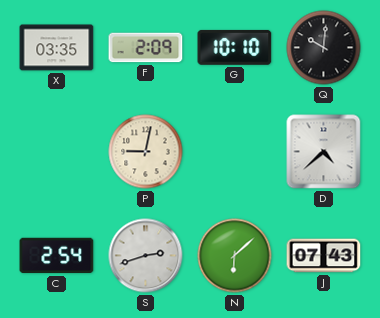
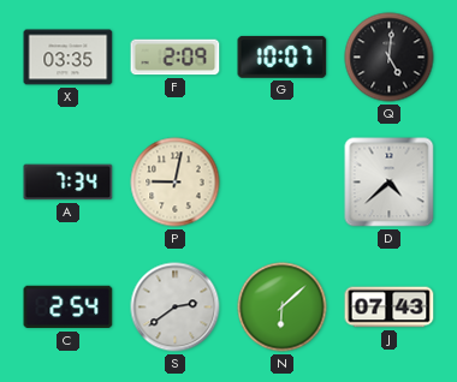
G: 10:10 -> 10:07
Q: 10:01 -> 5:01
A: none -> 7:34
S: 2:42 -> 2:39
